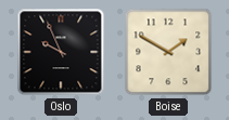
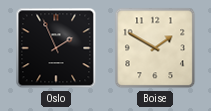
Oslo: 9:56 -> 1:56
